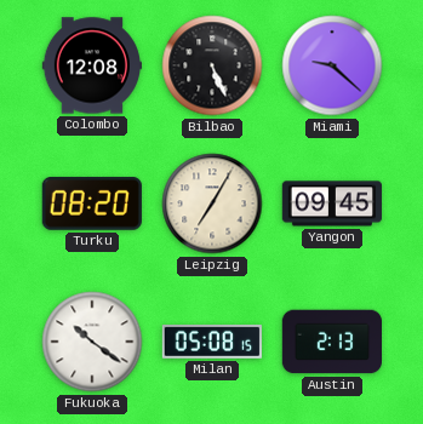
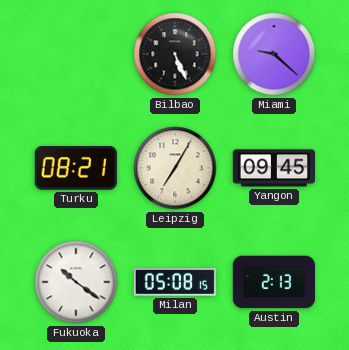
Colombo: 12:08 -> none
Turku: 08:20 -> 08:21
